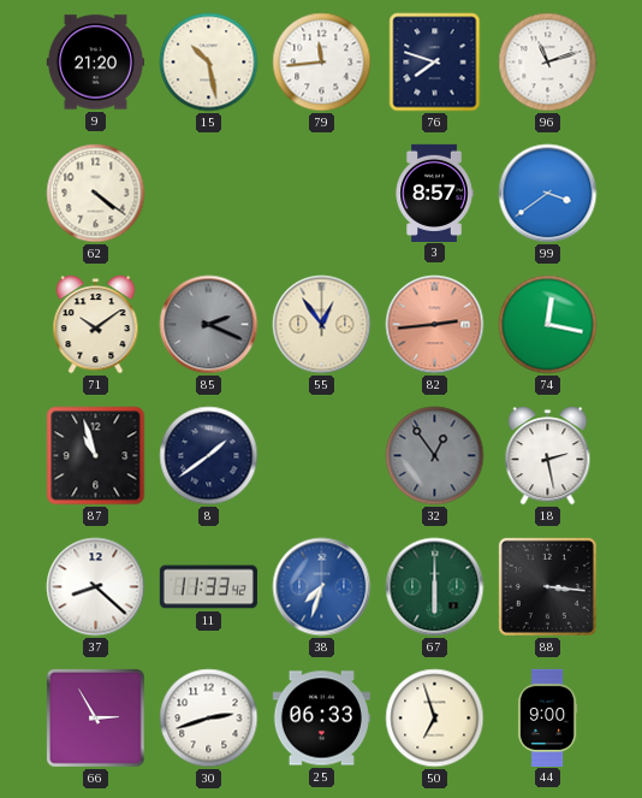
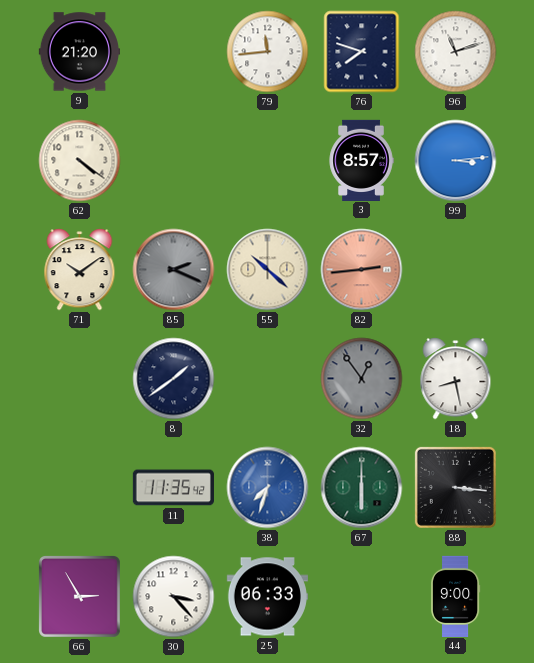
15: 10:28 -> none
99: 3:39 -> 3:14
55: 12:54 -> 10:22
74: 12:17 -> none
87: 10:57 -> none
18: 2:28 -> 8:28
37: 8:22 -> none
11: 11:33 -> 11:35
30: 2:42 -> 3:23
50: 6:57 -> none
